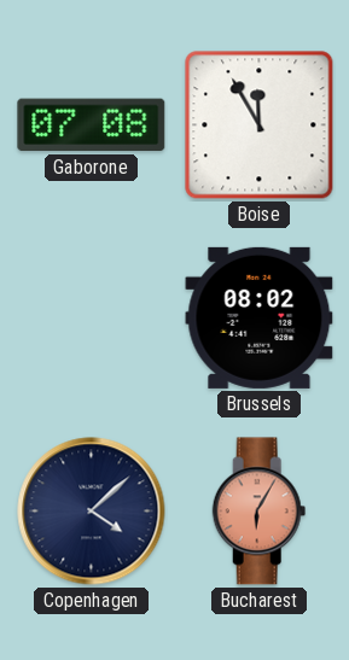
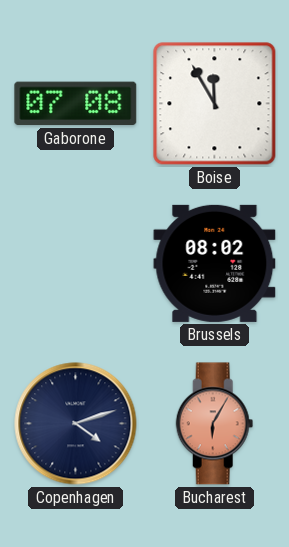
Copenhagen: 4:08 -> 4:12
